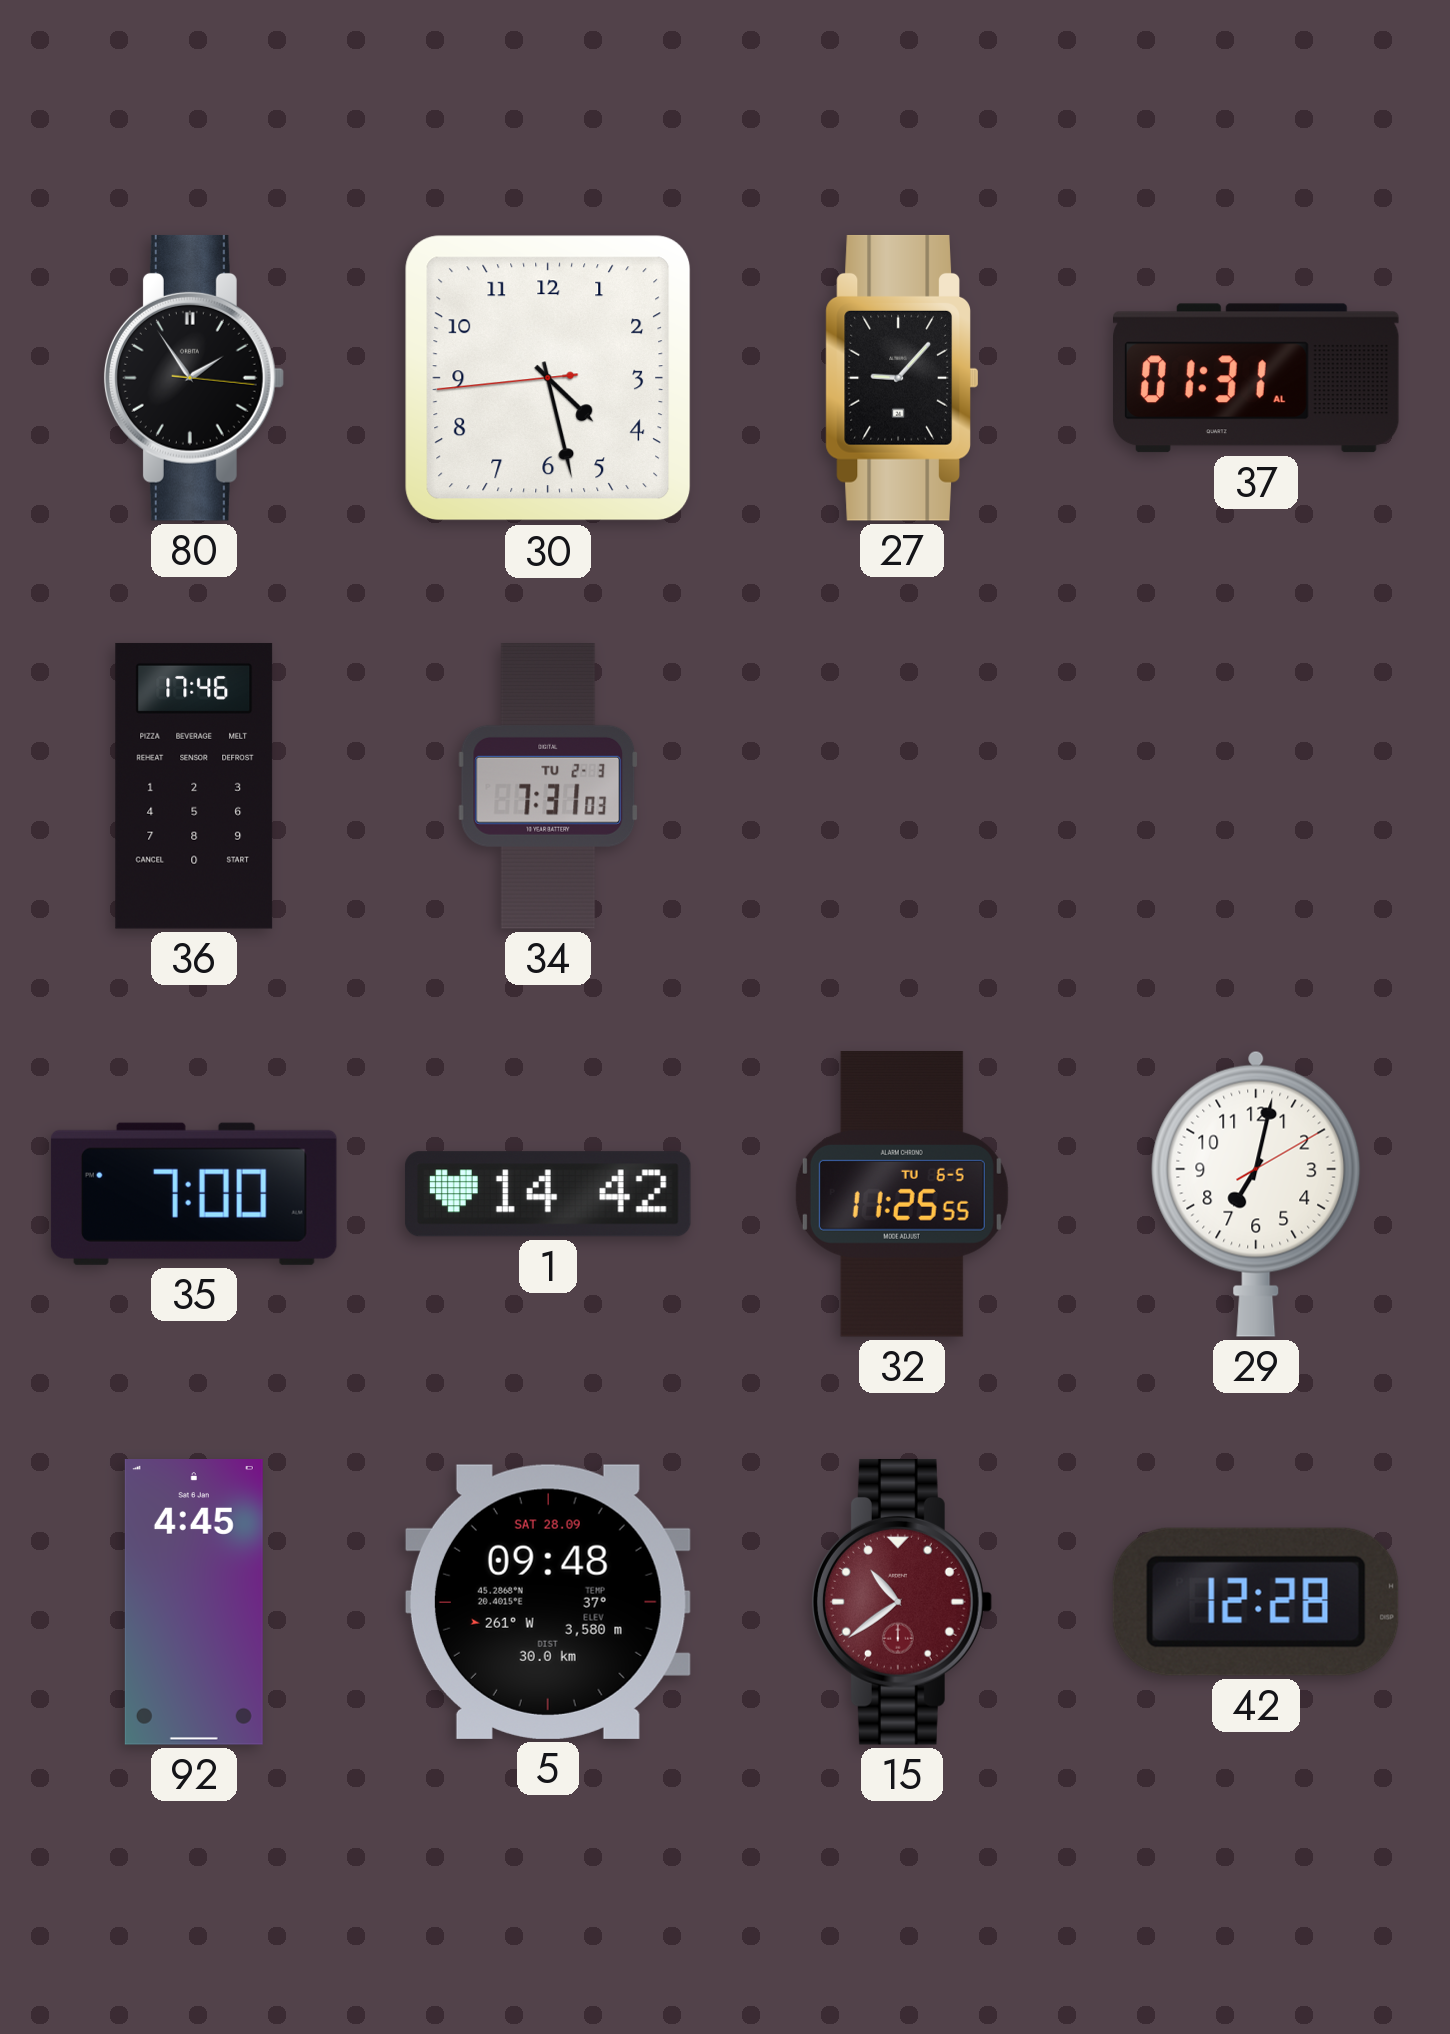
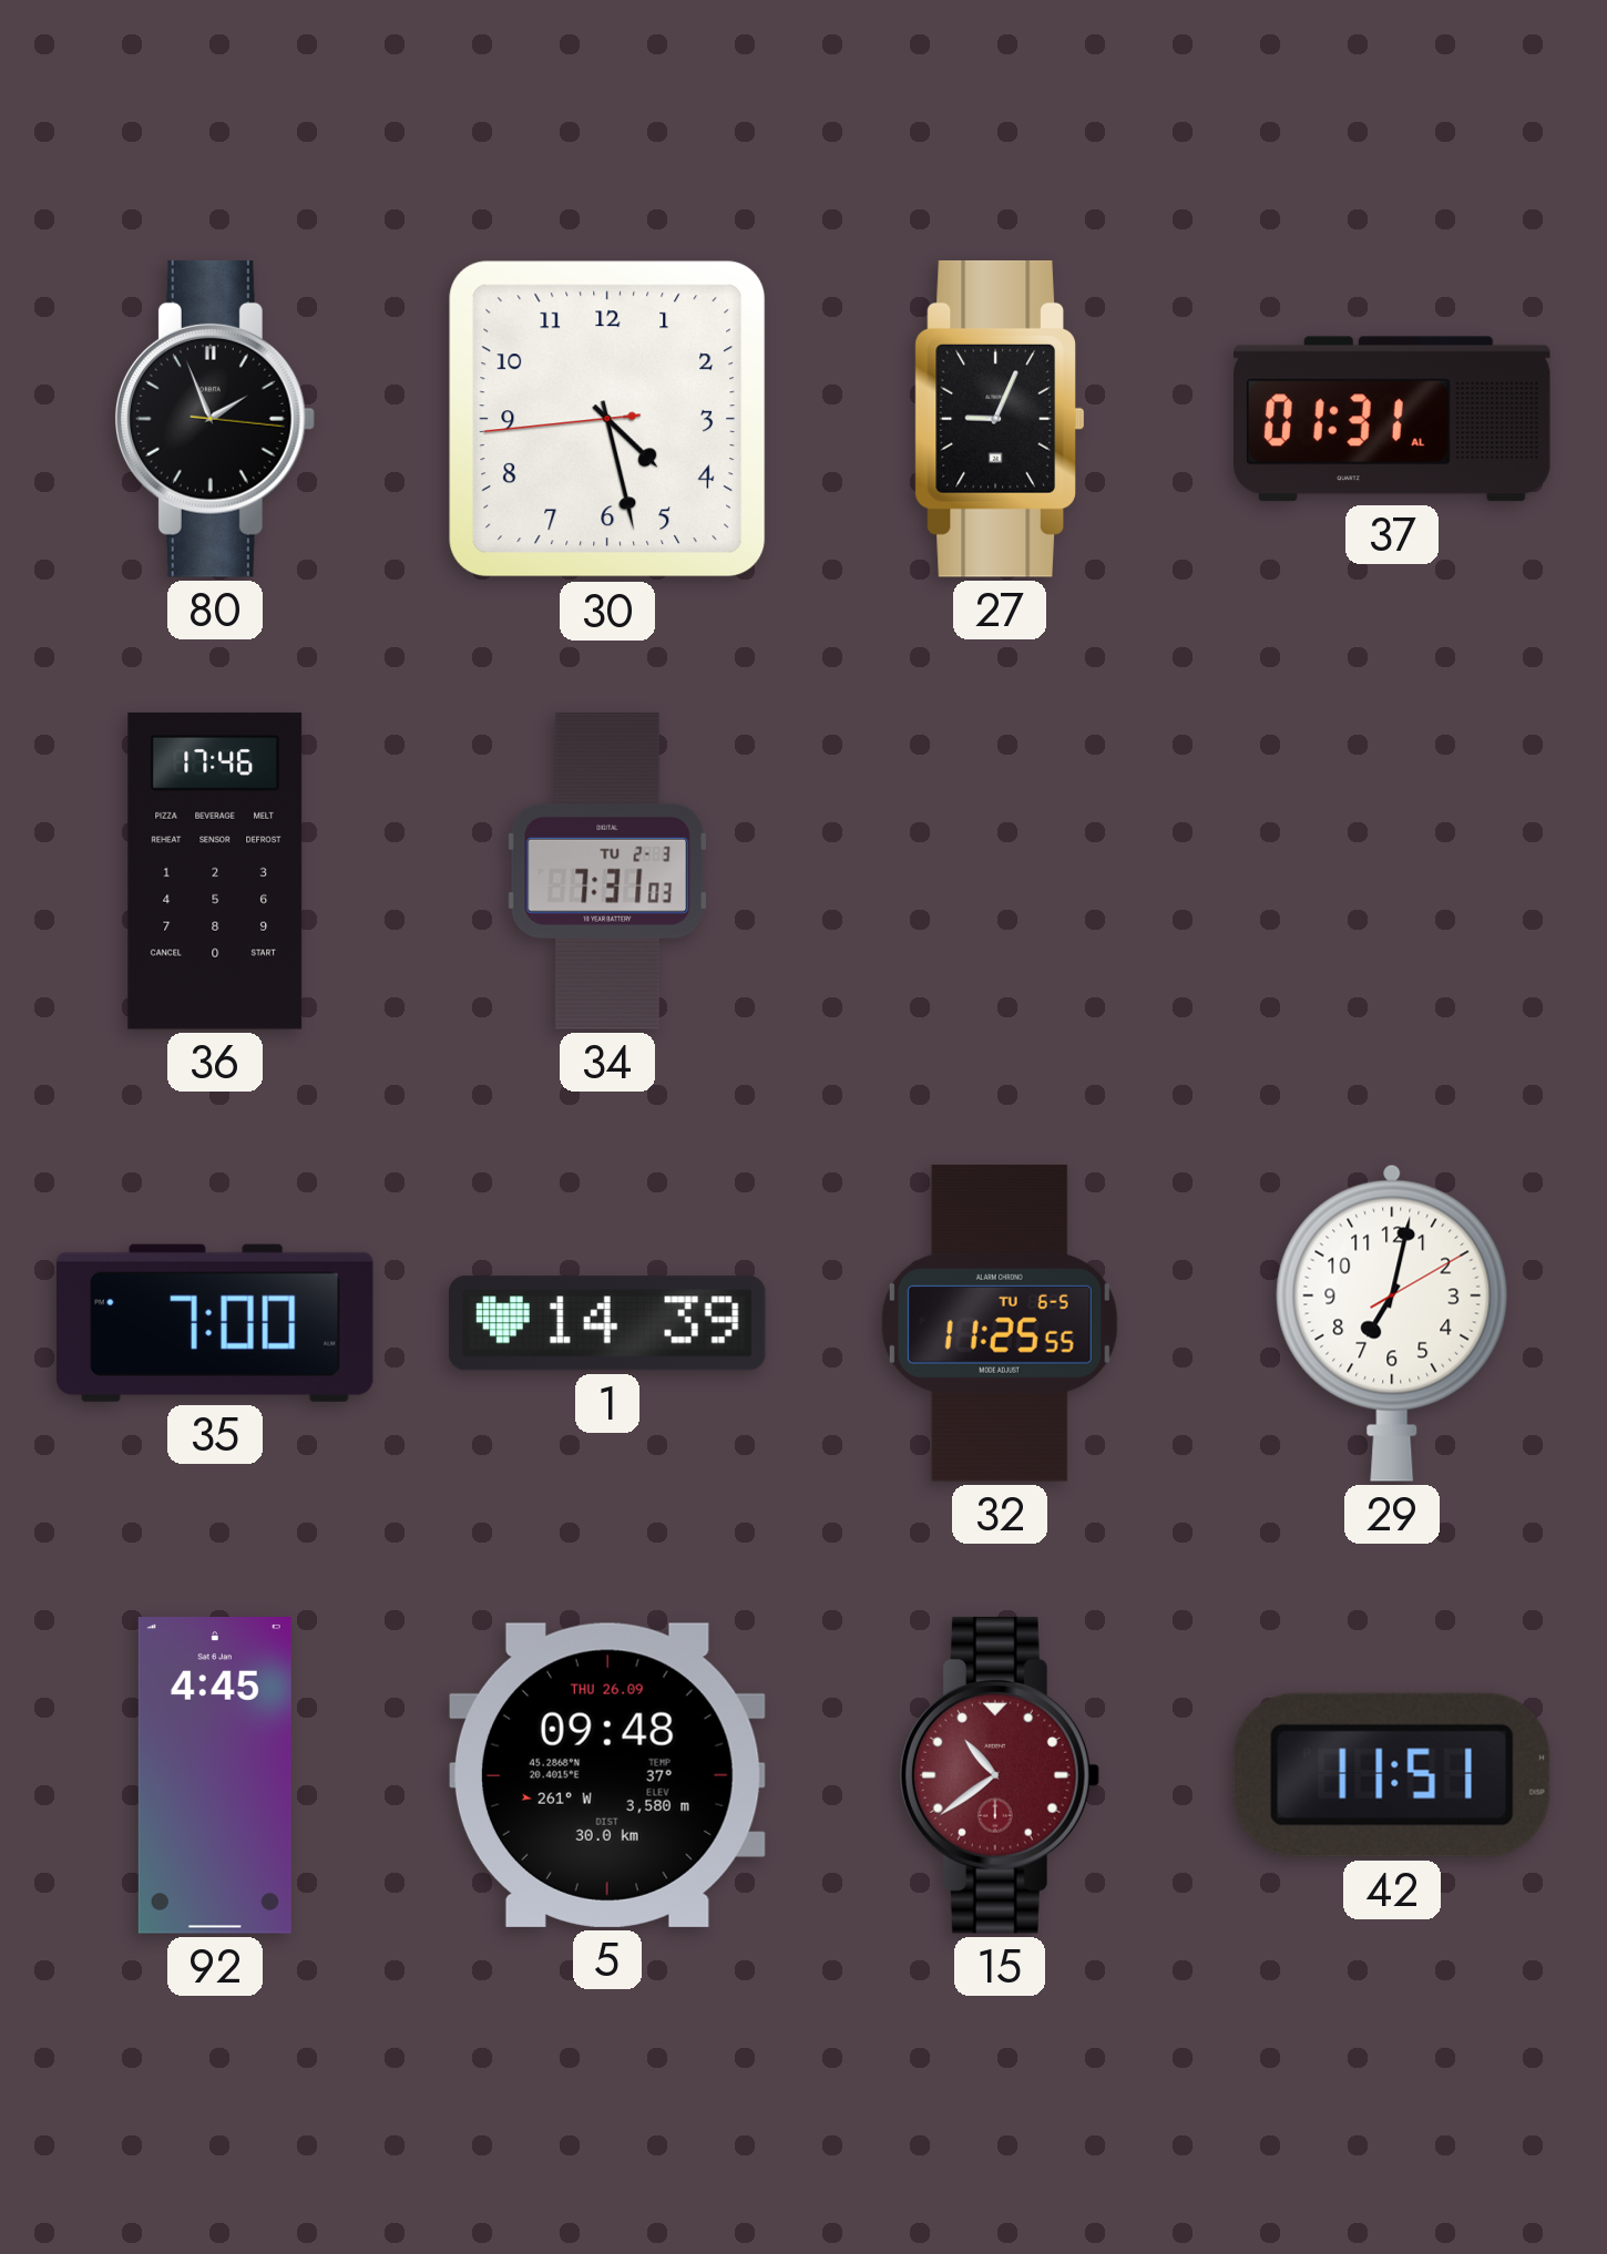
80: 1:54 -> 1:56
27: 9:07 -> 9:04
1: 14:42 -> 14:39
5 date: SAT 28.09 -> THU 26.09
42: 12:28 -> 11:51
